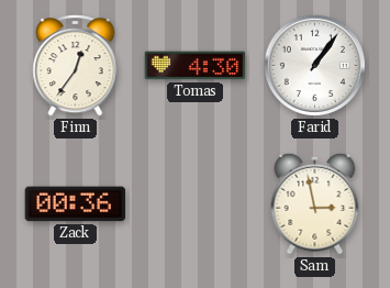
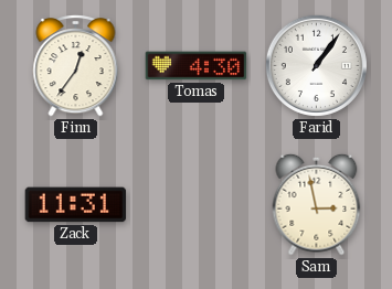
Zack: 00:36 -> 11:31
